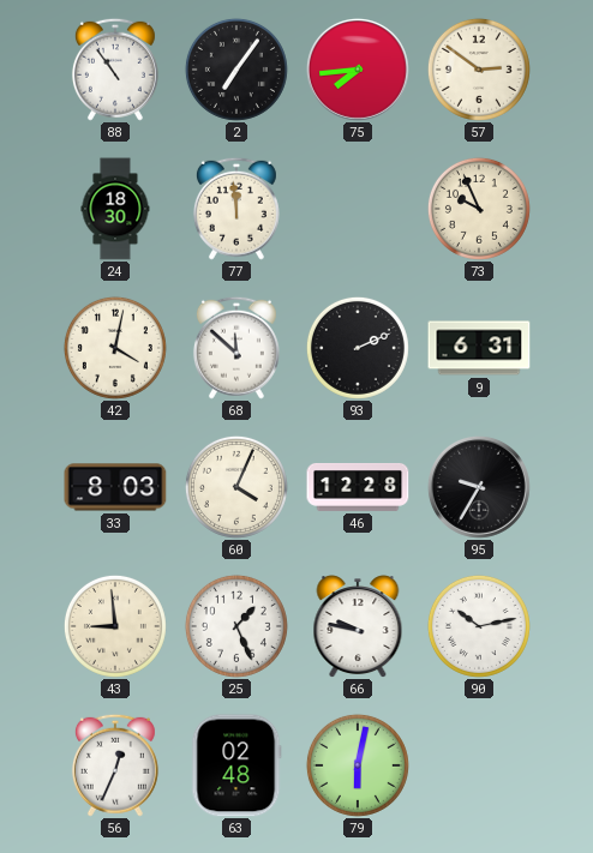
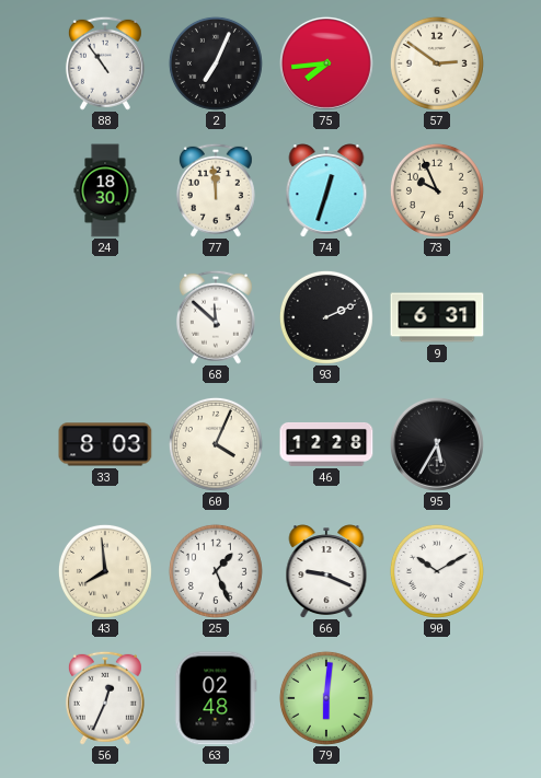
2: 7:06 -> 7:04
74: none -> 12:33
42: 4:02 -> none
95: 9:35 -> 5:35
43: 8:59 -> 7:59
66: 9:47 -> 9:19
90: 10:13 -> 10:10
79: 6:02 -> 6:01
